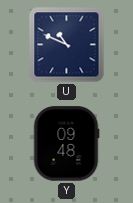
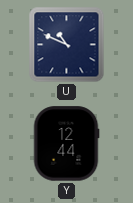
Y: 09:48 -> 12:44
